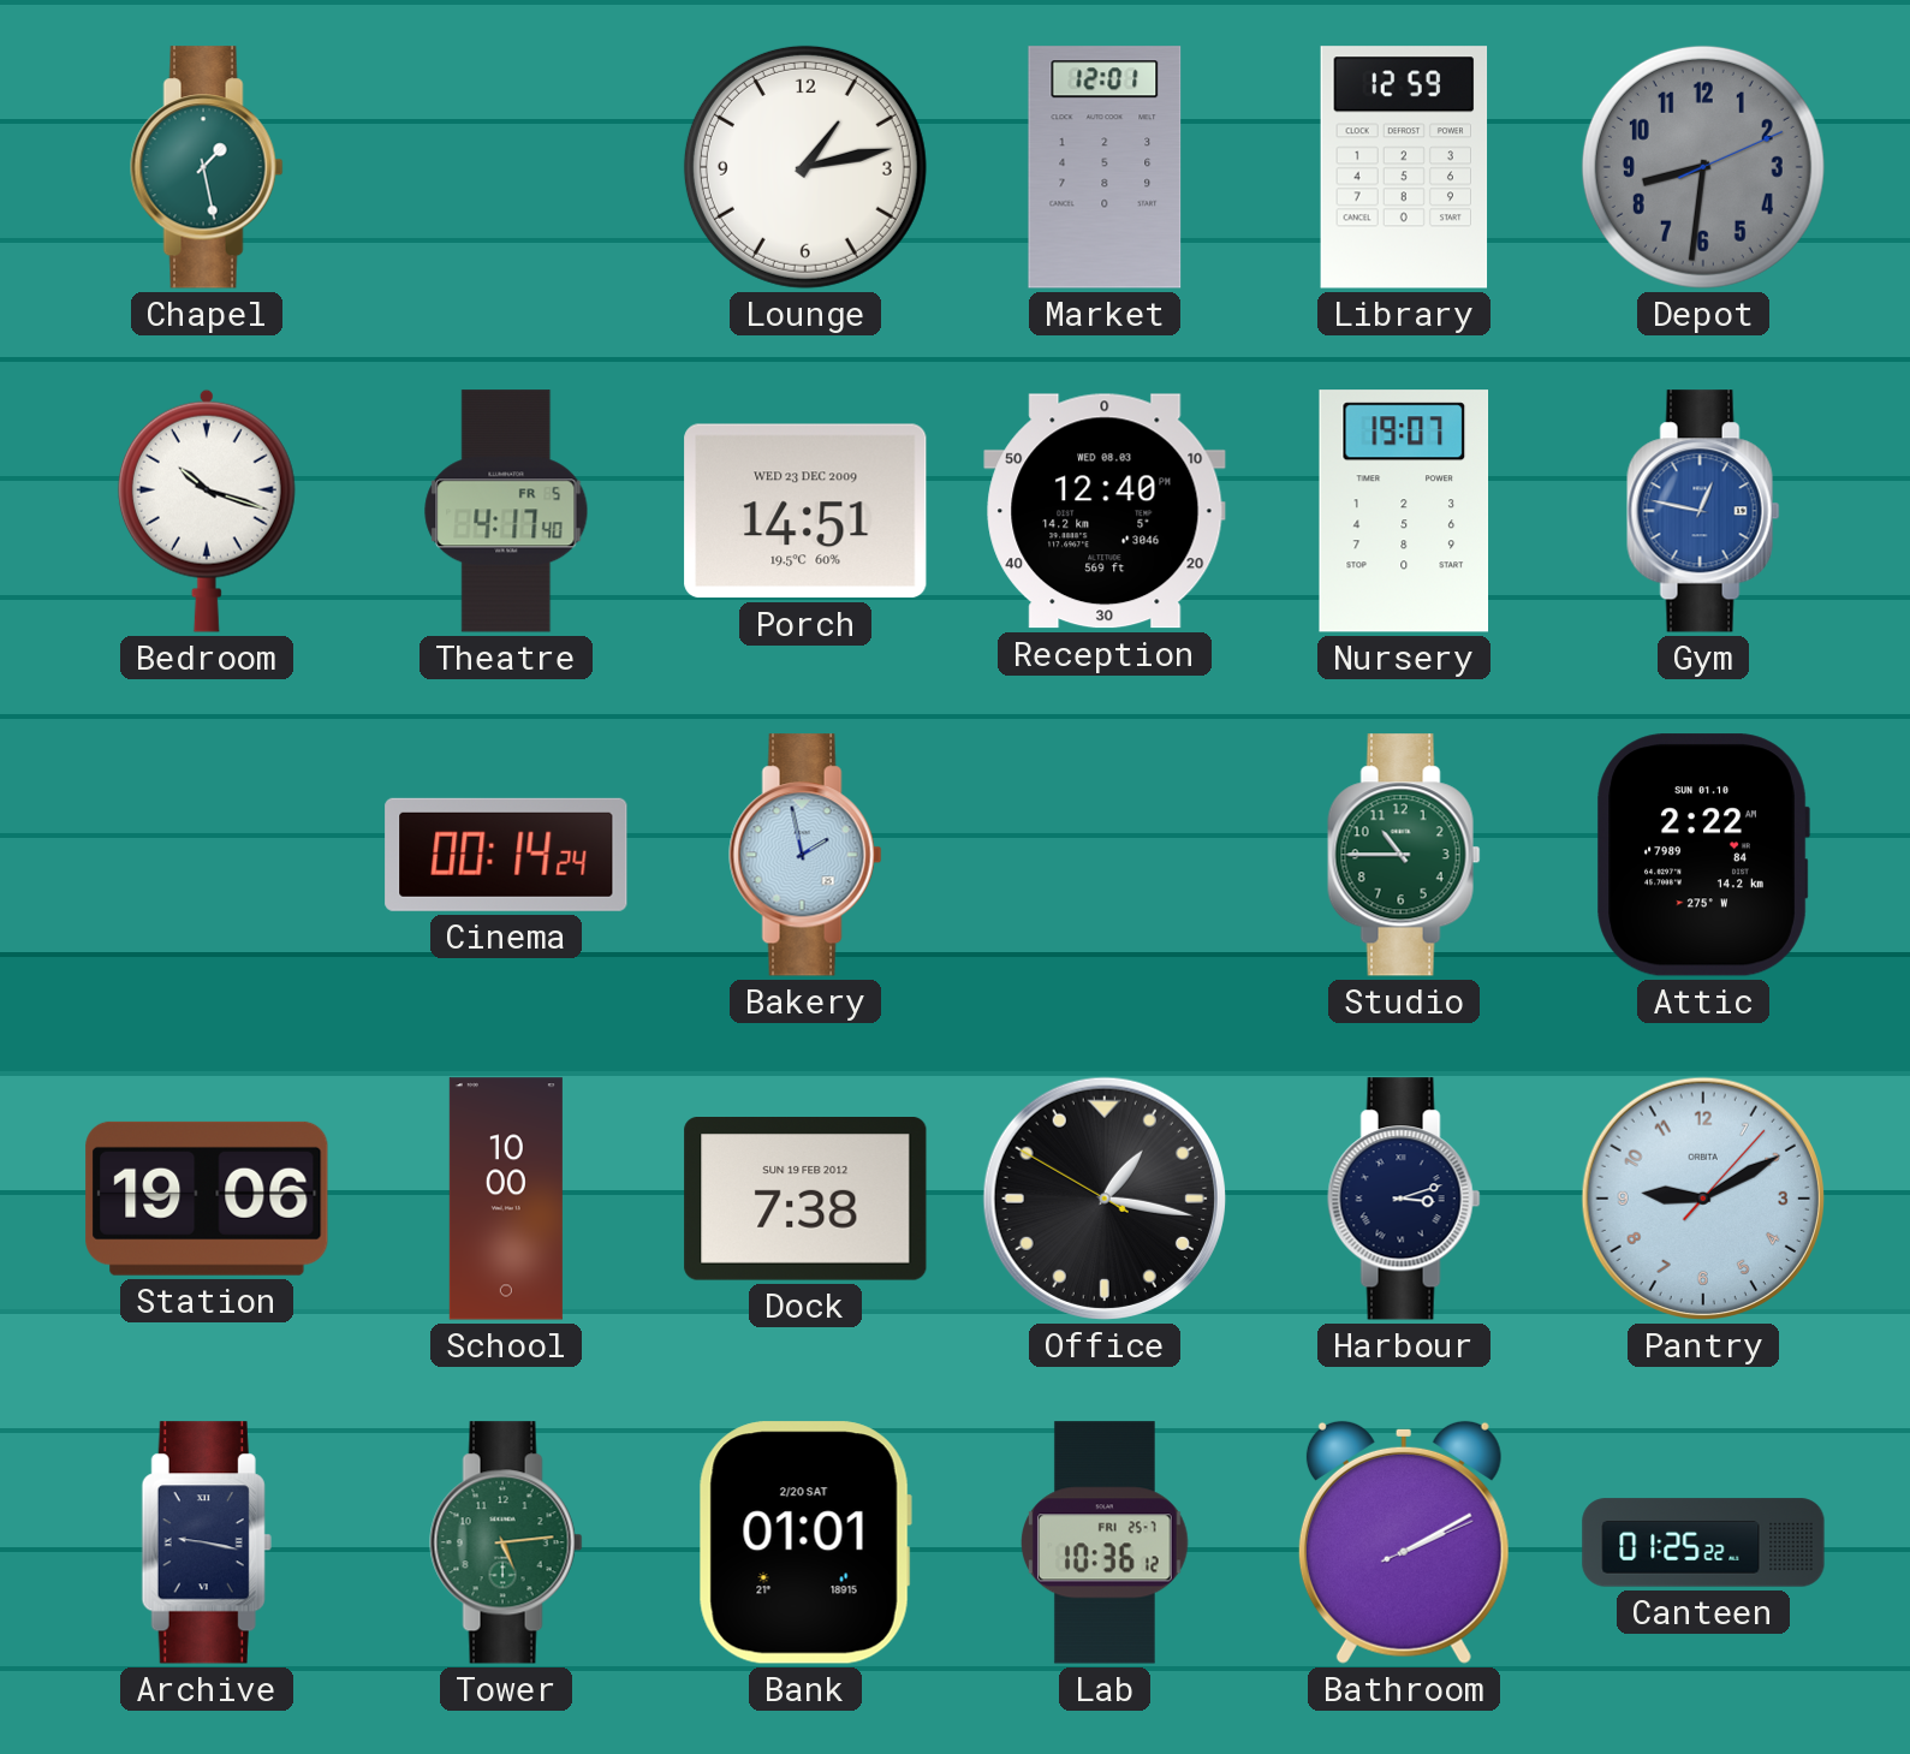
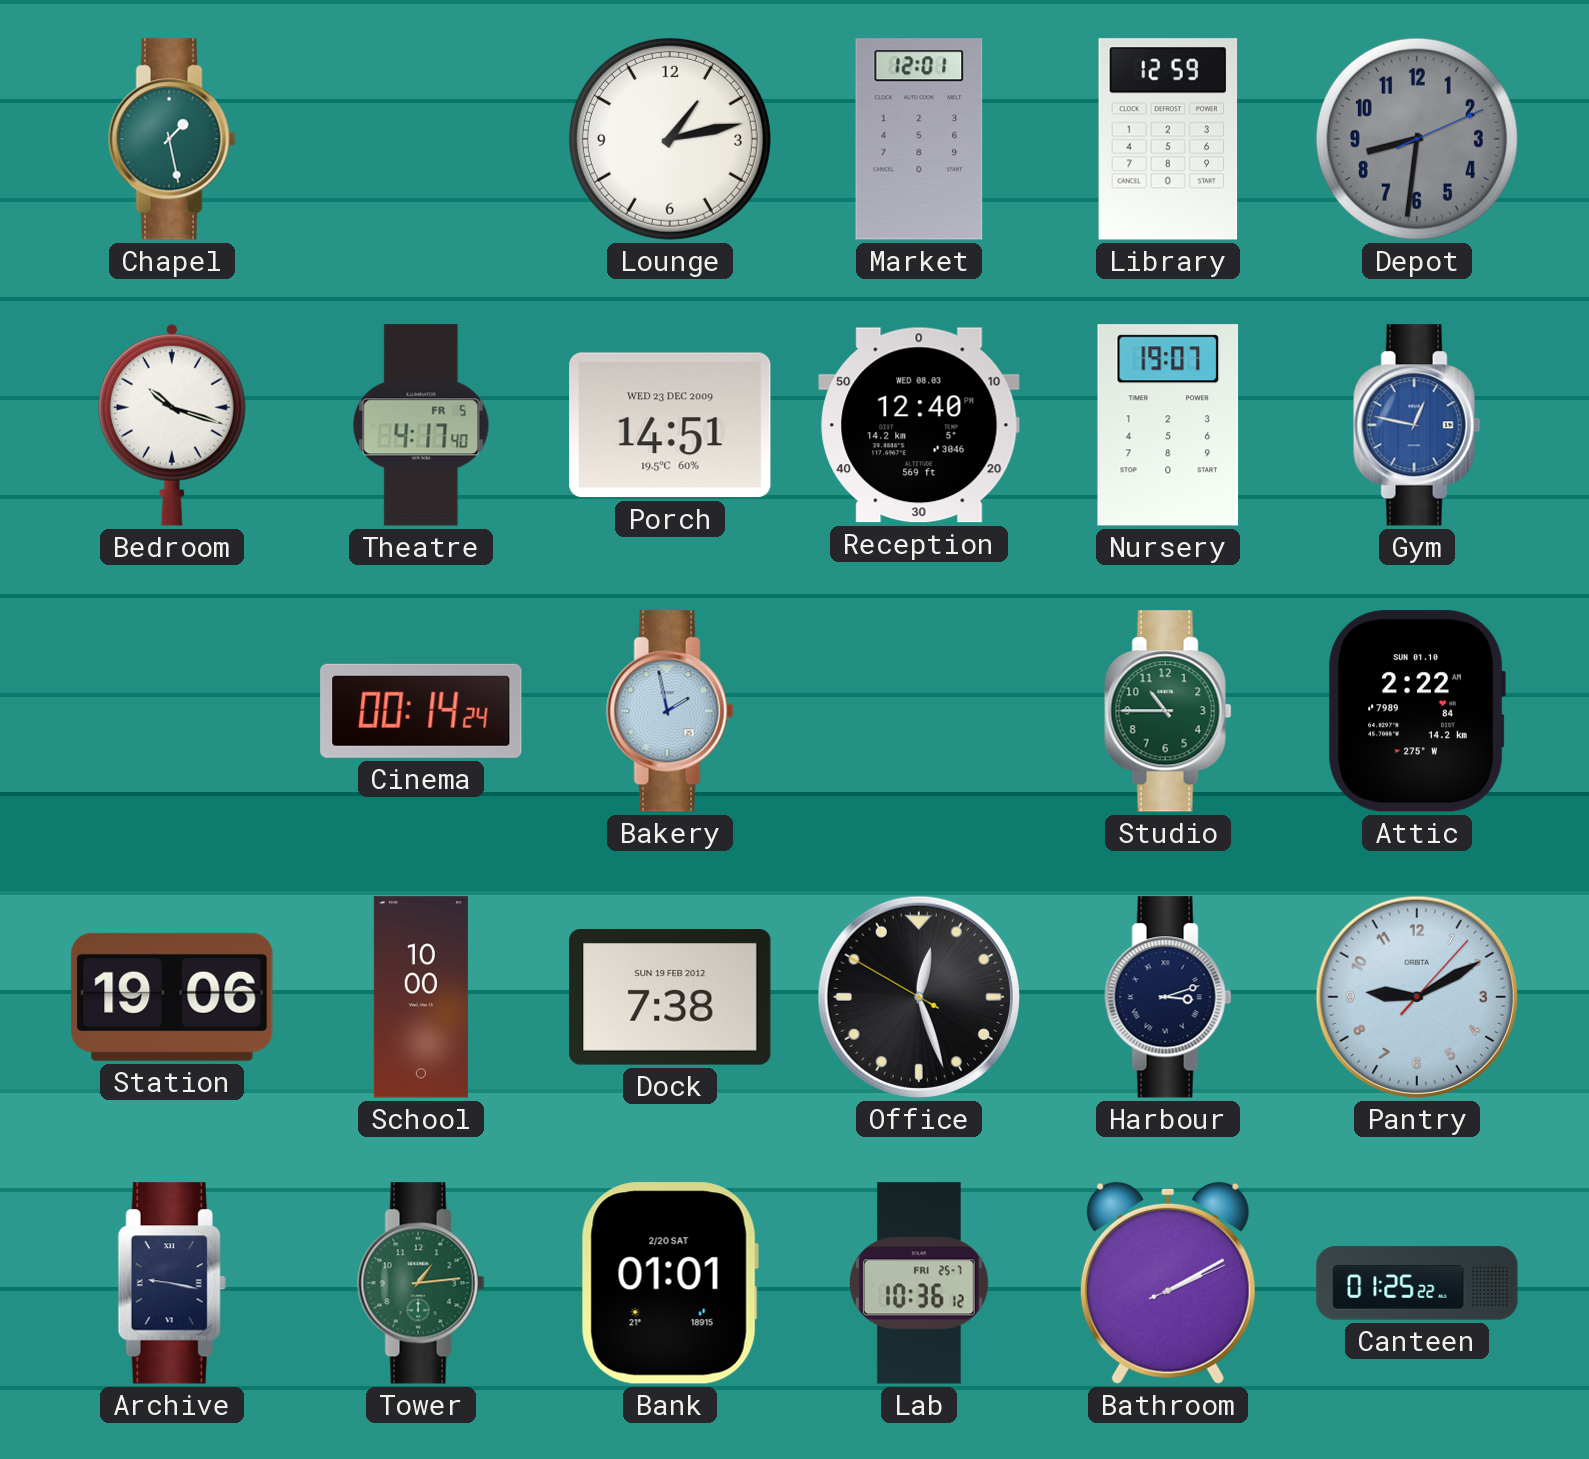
Office: 1:16 -> 12:26
Tower: 5:14 -> 1:14
